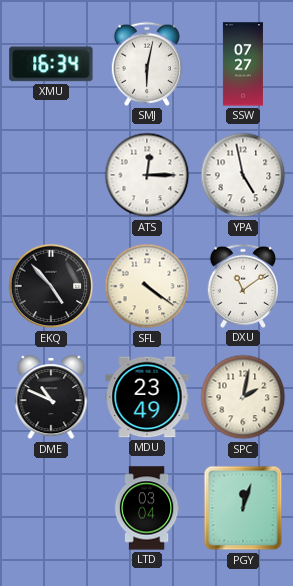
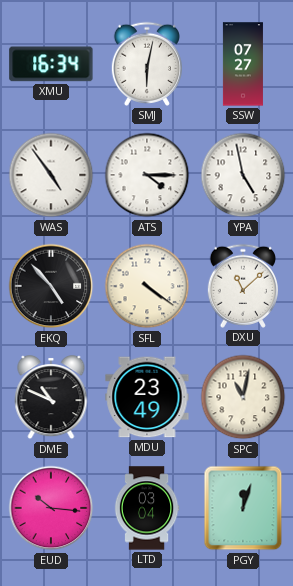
WAS: none -> 4:54
ATS: 12:15 -> 4:15
DXU: 11:09 -> 11:08
SPC: 2:02 -> 11:02
EUD: none -> 10:16
